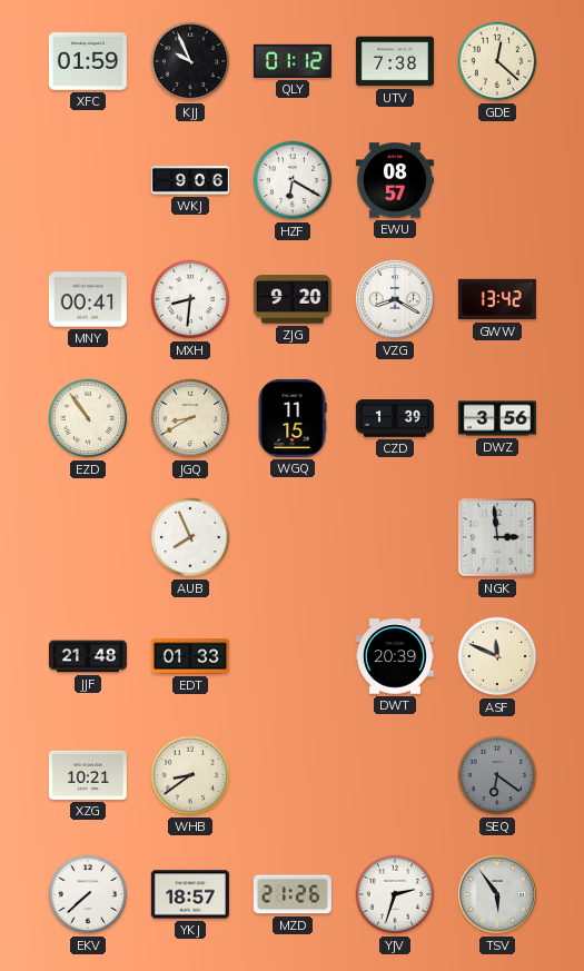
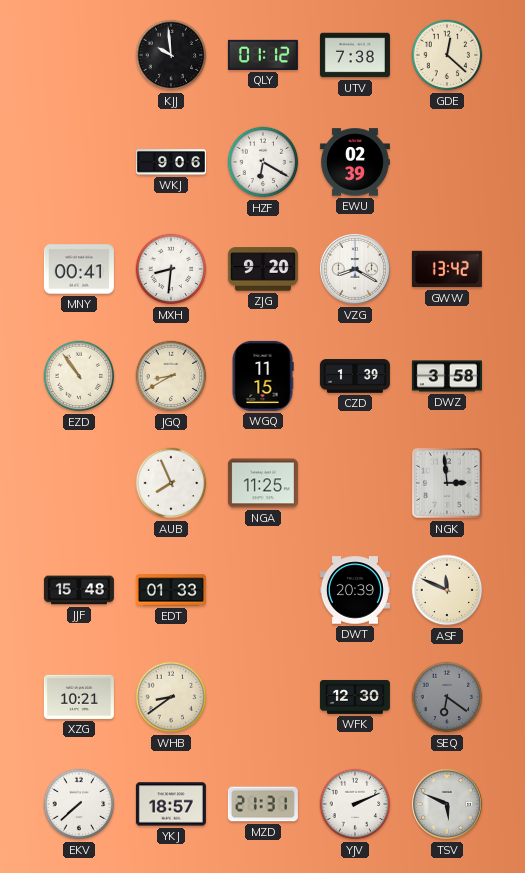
XFC: 01:59 -> none
KJJ: 9:56 -> 9:59
EWU: 08:57 -> 02:39
DWZ: 3:56 -> 3:58
NGA: none -> 11:25
JJF: 21:48 -> 15:48
WFK: none -> 12:30
MZD: 21:26 -> 21:31
YJV: 2:33 -> 2:11
TSV: 5:54 -> 5:49
